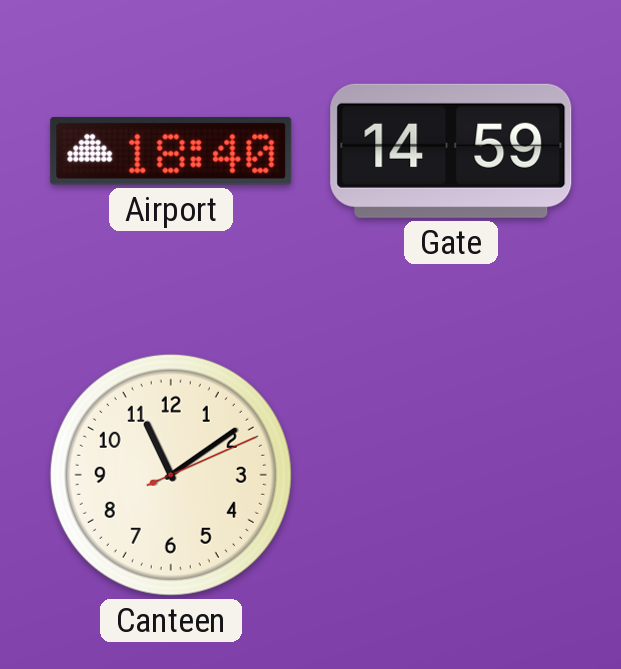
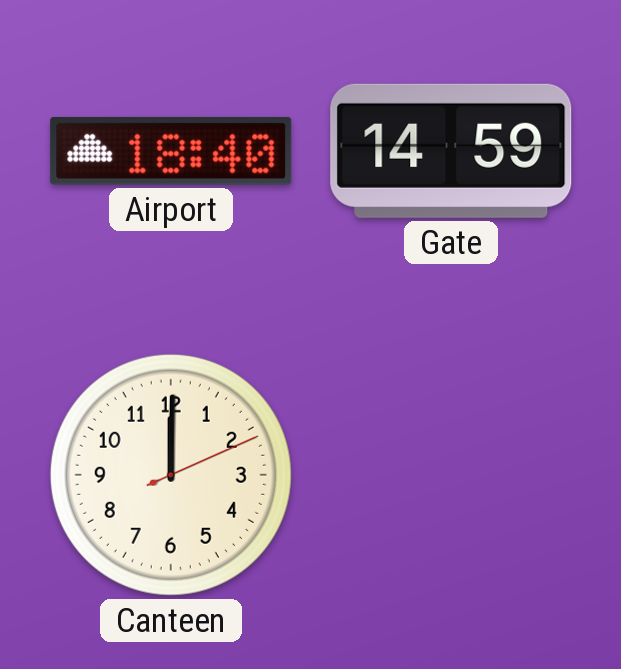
Canteen: 11:09 -> 12:00
